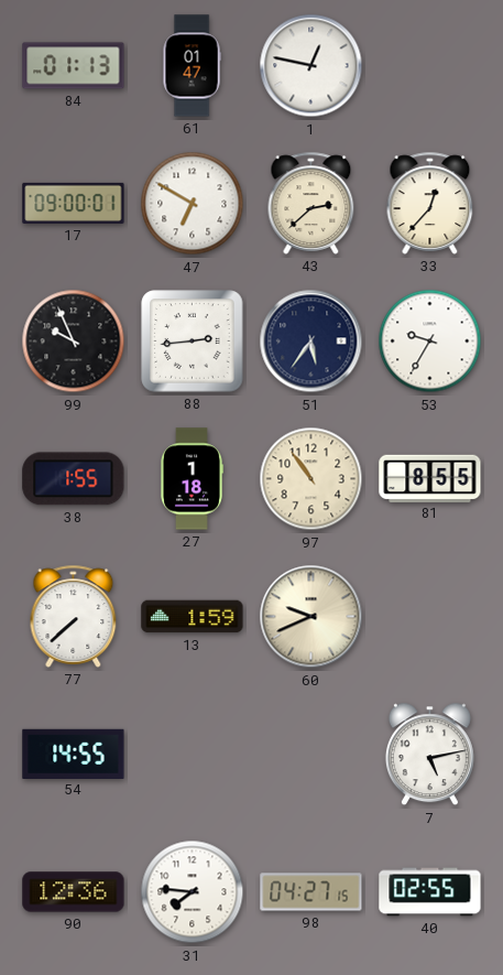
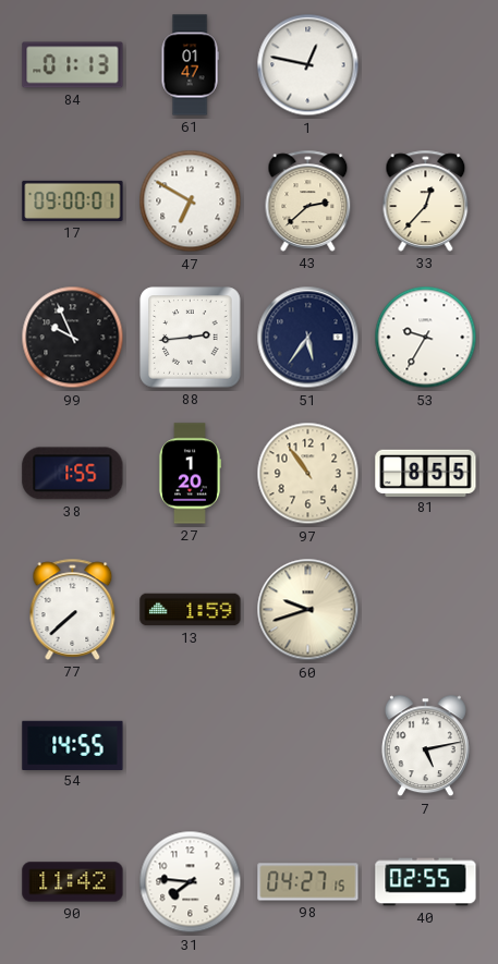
27: 1:18 -> 1:20
60: 9:41 -> 9:42
90: 12:36 -> 11:42
